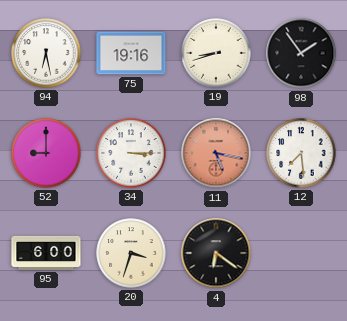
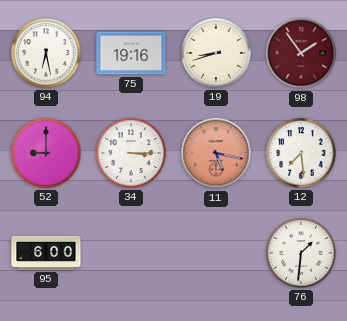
98 dial: black -> burgundy
20: 3:33 -> none
4: 6:21 -> none
76: none -> 1:31
